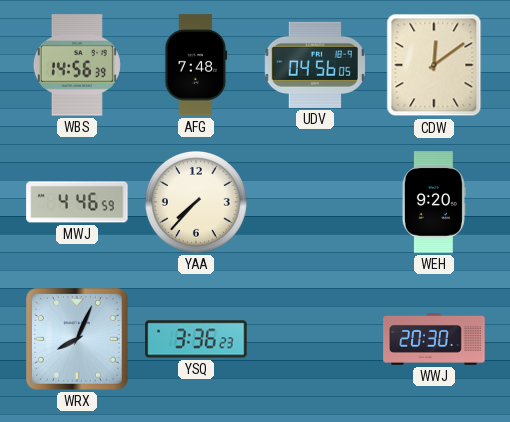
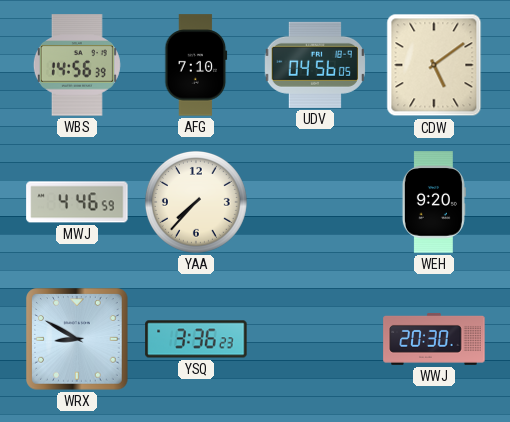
AFG: 7:48 -> 7:10
CDW: 12:09 -> 5:09
WRX: 8:04 -> 8:50
